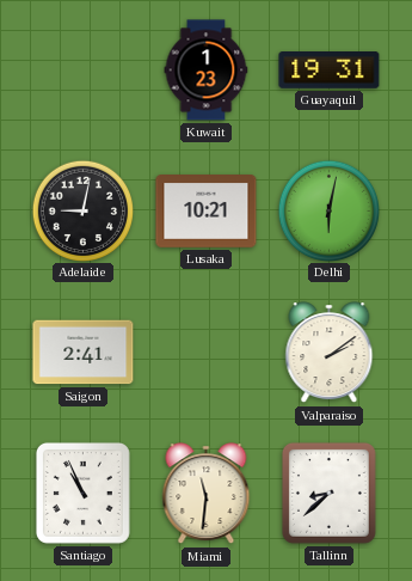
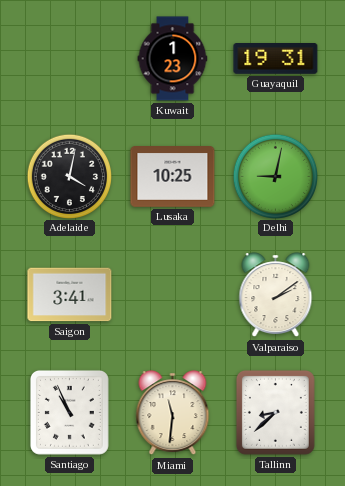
Adelaide: 9:02 -> 4:02
Lusaka: 10:21 -> 10:25
Delhi: 6:02 -> 9:02
Saigon: 2:41 -> 3:41
